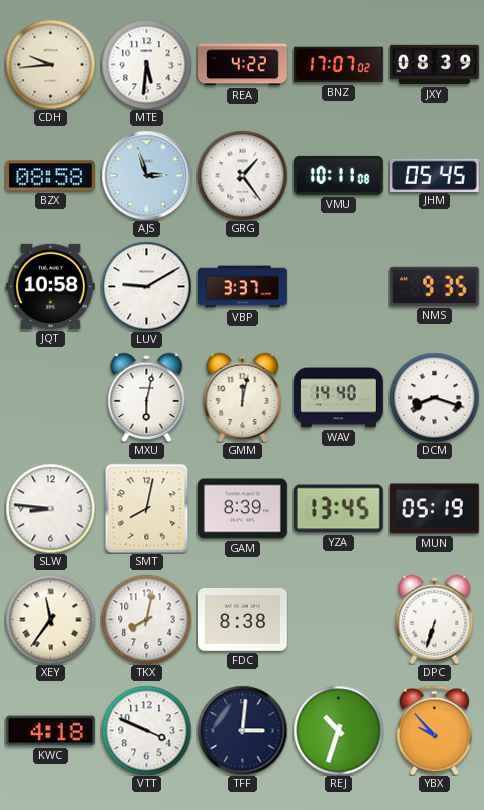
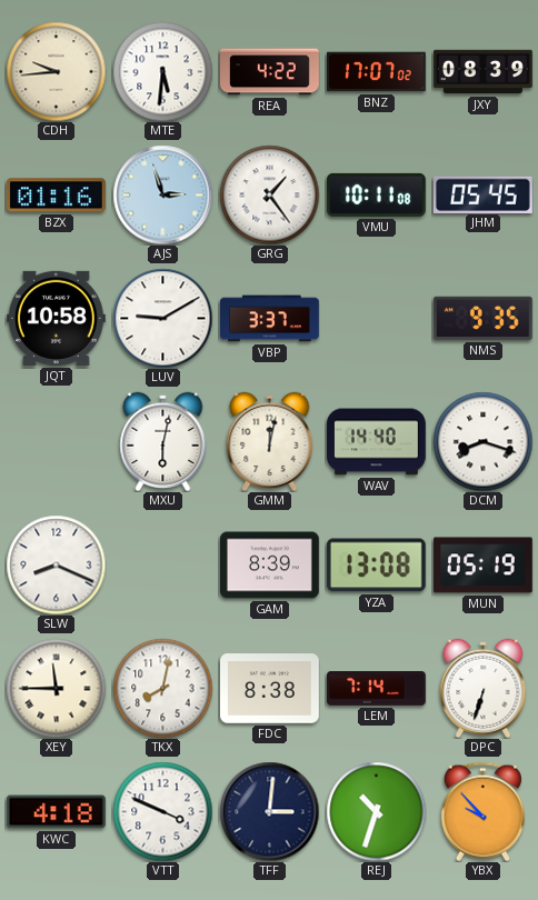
BZX: 08:58 -> 01:16
SLW: 8:46 -> 8:19
SMT: 8:02 -> none
YZA: 13:45 -> 13:08
XEY: 11:36 -> 11:45
LEM: none -> 7:14
